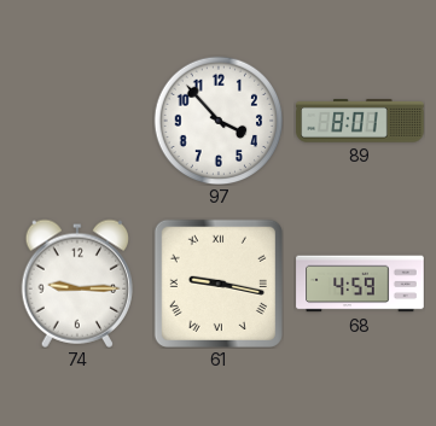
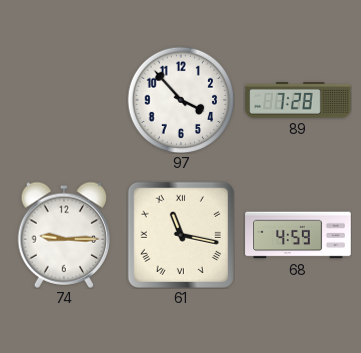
89: 8:01 -> 7:28
61: 9:17 -> 11:17
